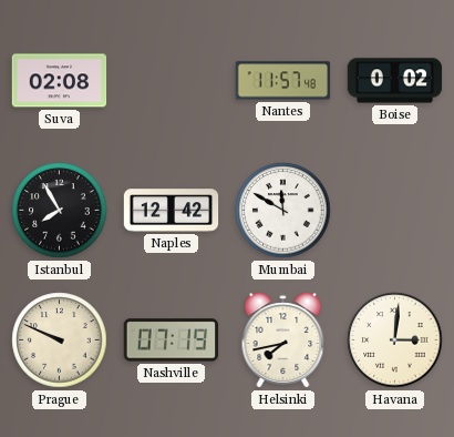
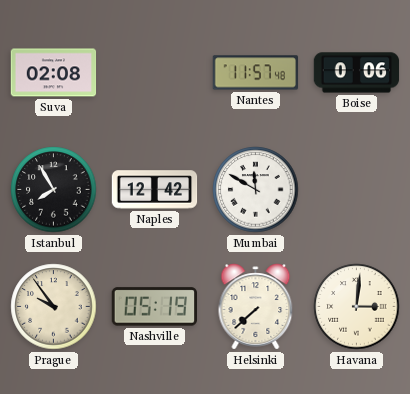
Boise: 0:02 -> 0:06
Prague: 9:49 -> 9:54
Nashville: 07:19 -> 05:19
Helsinki: 7:43 -> 7:38
